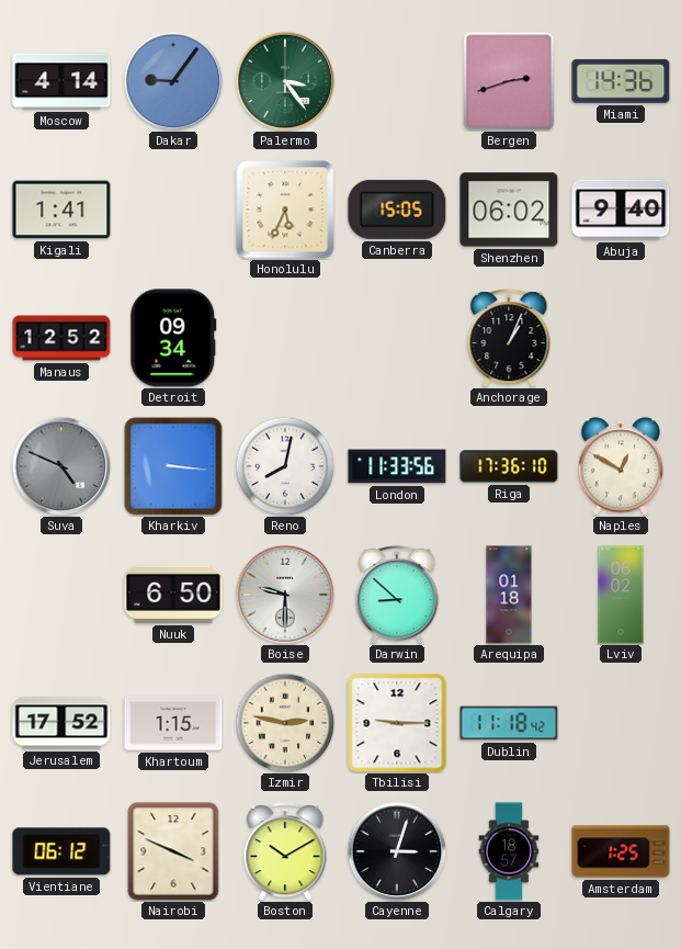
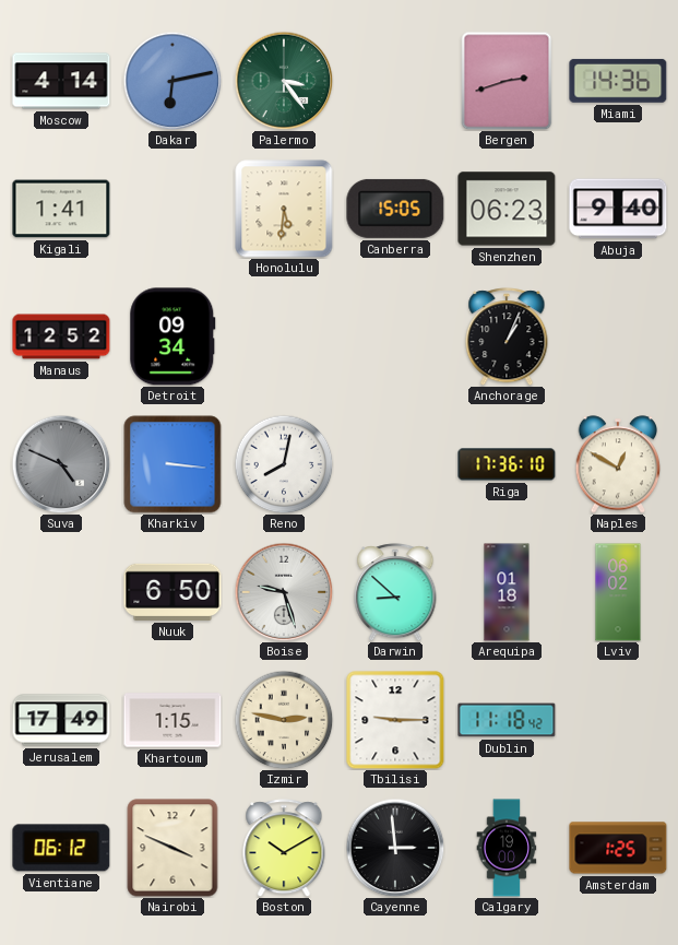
Dakar: 9:06 -> 6:13
Honolulu: 5:34 -> 5:31
Shenzhen: 06:02 -> 06:23
London: 11:33 -> none
Boise: 9:30 -> 9:27
Jerusalem: 17:52 -> 17:49
Cayenne: 3:03 -> 2:59
Calgary: 18:57 -> 19:00
